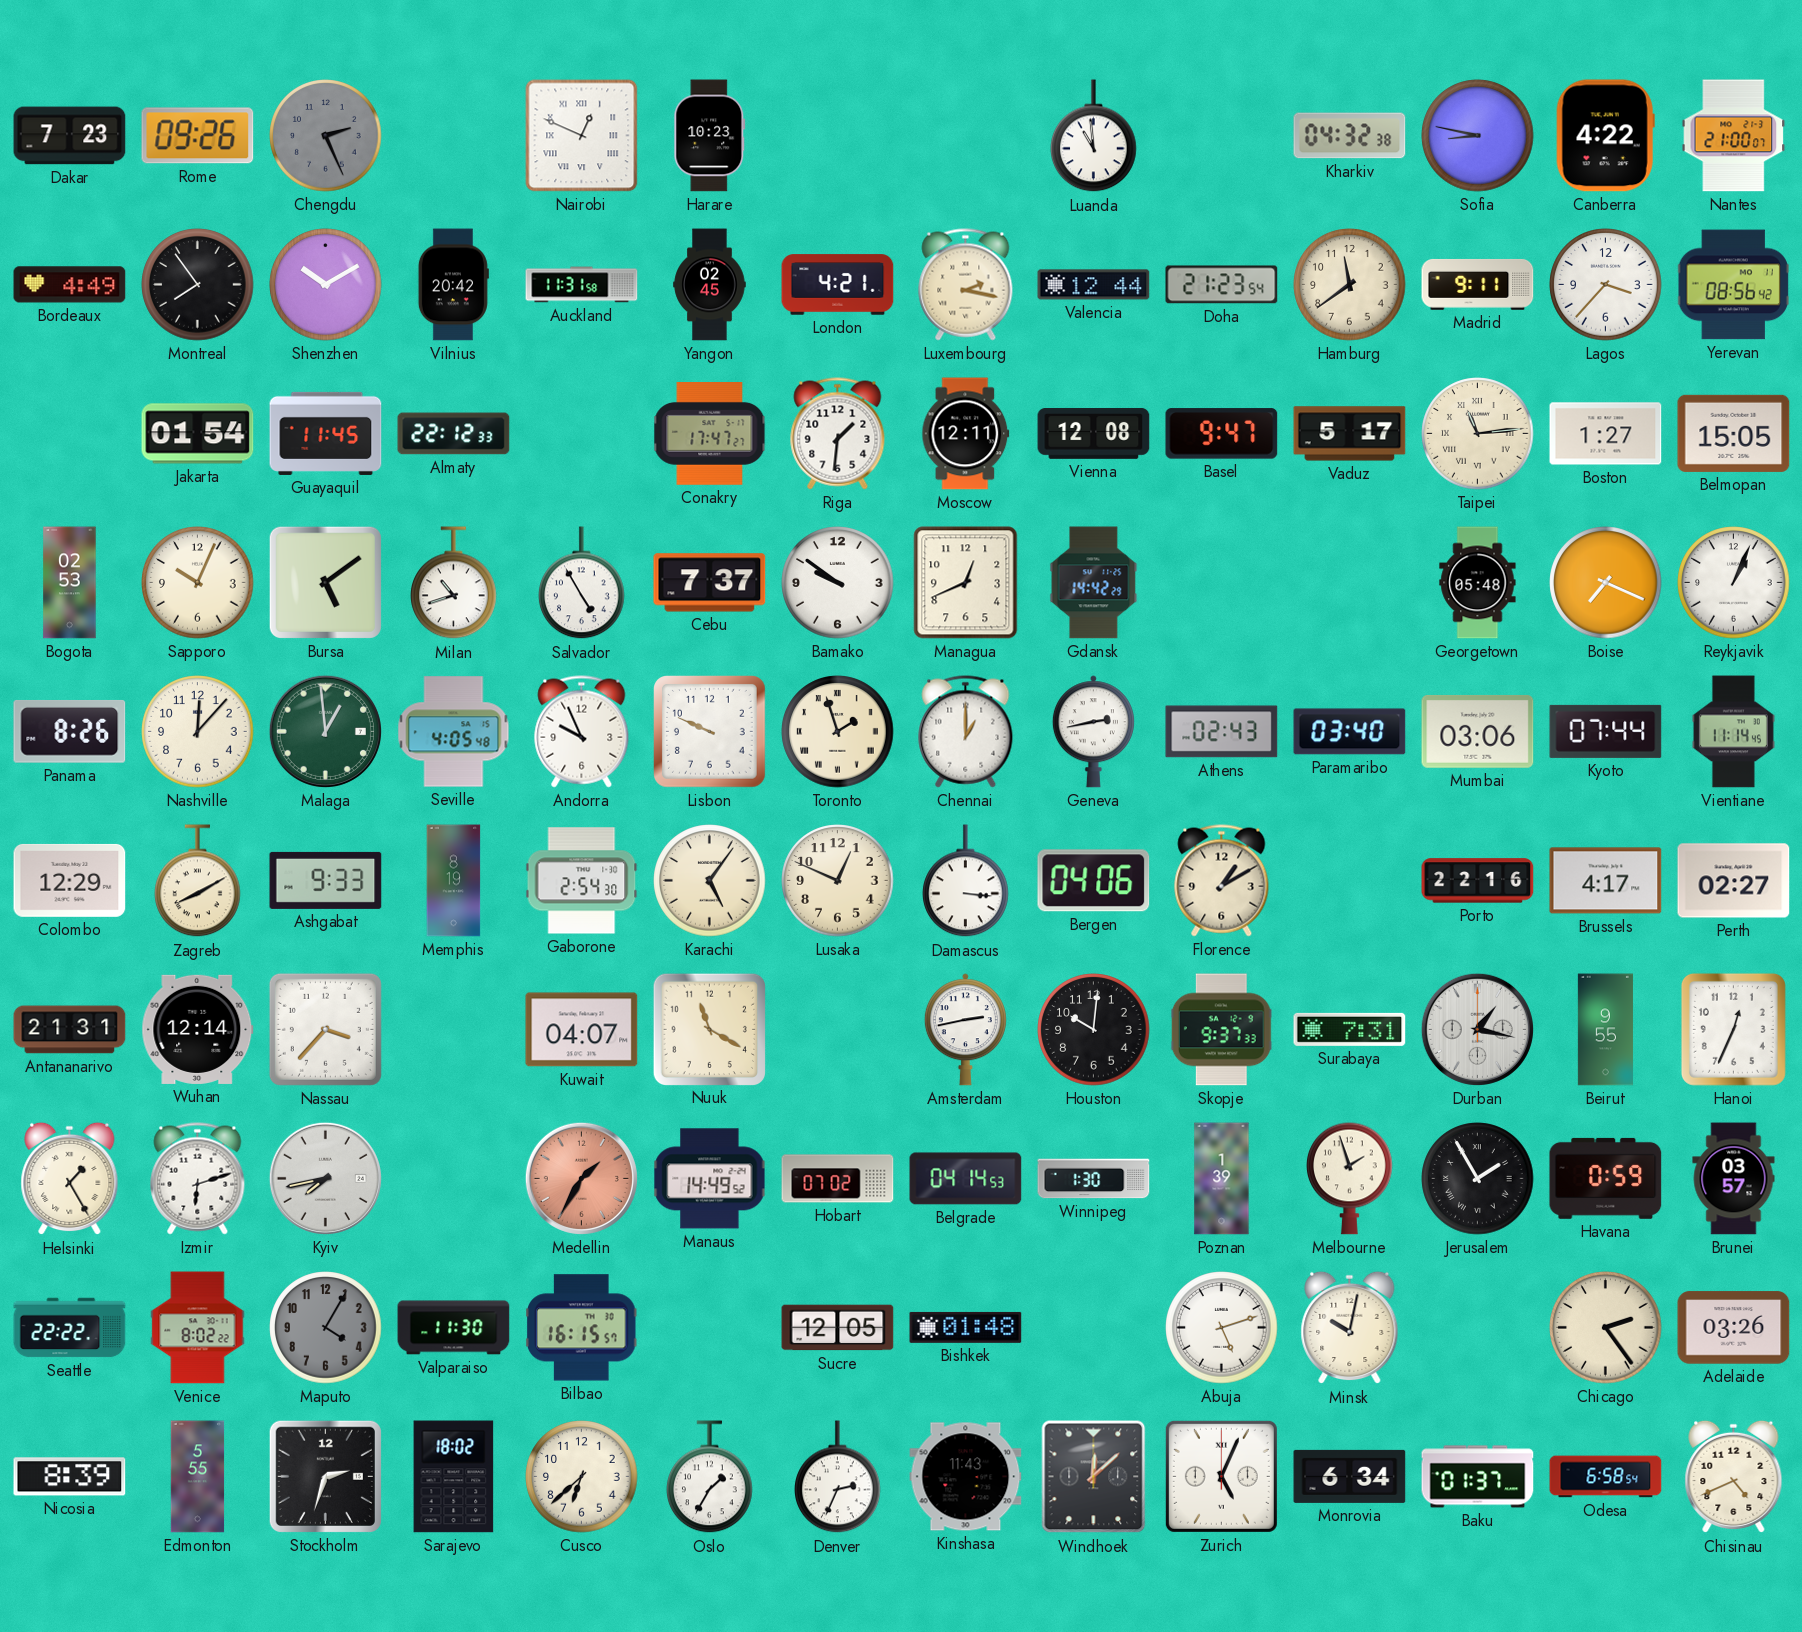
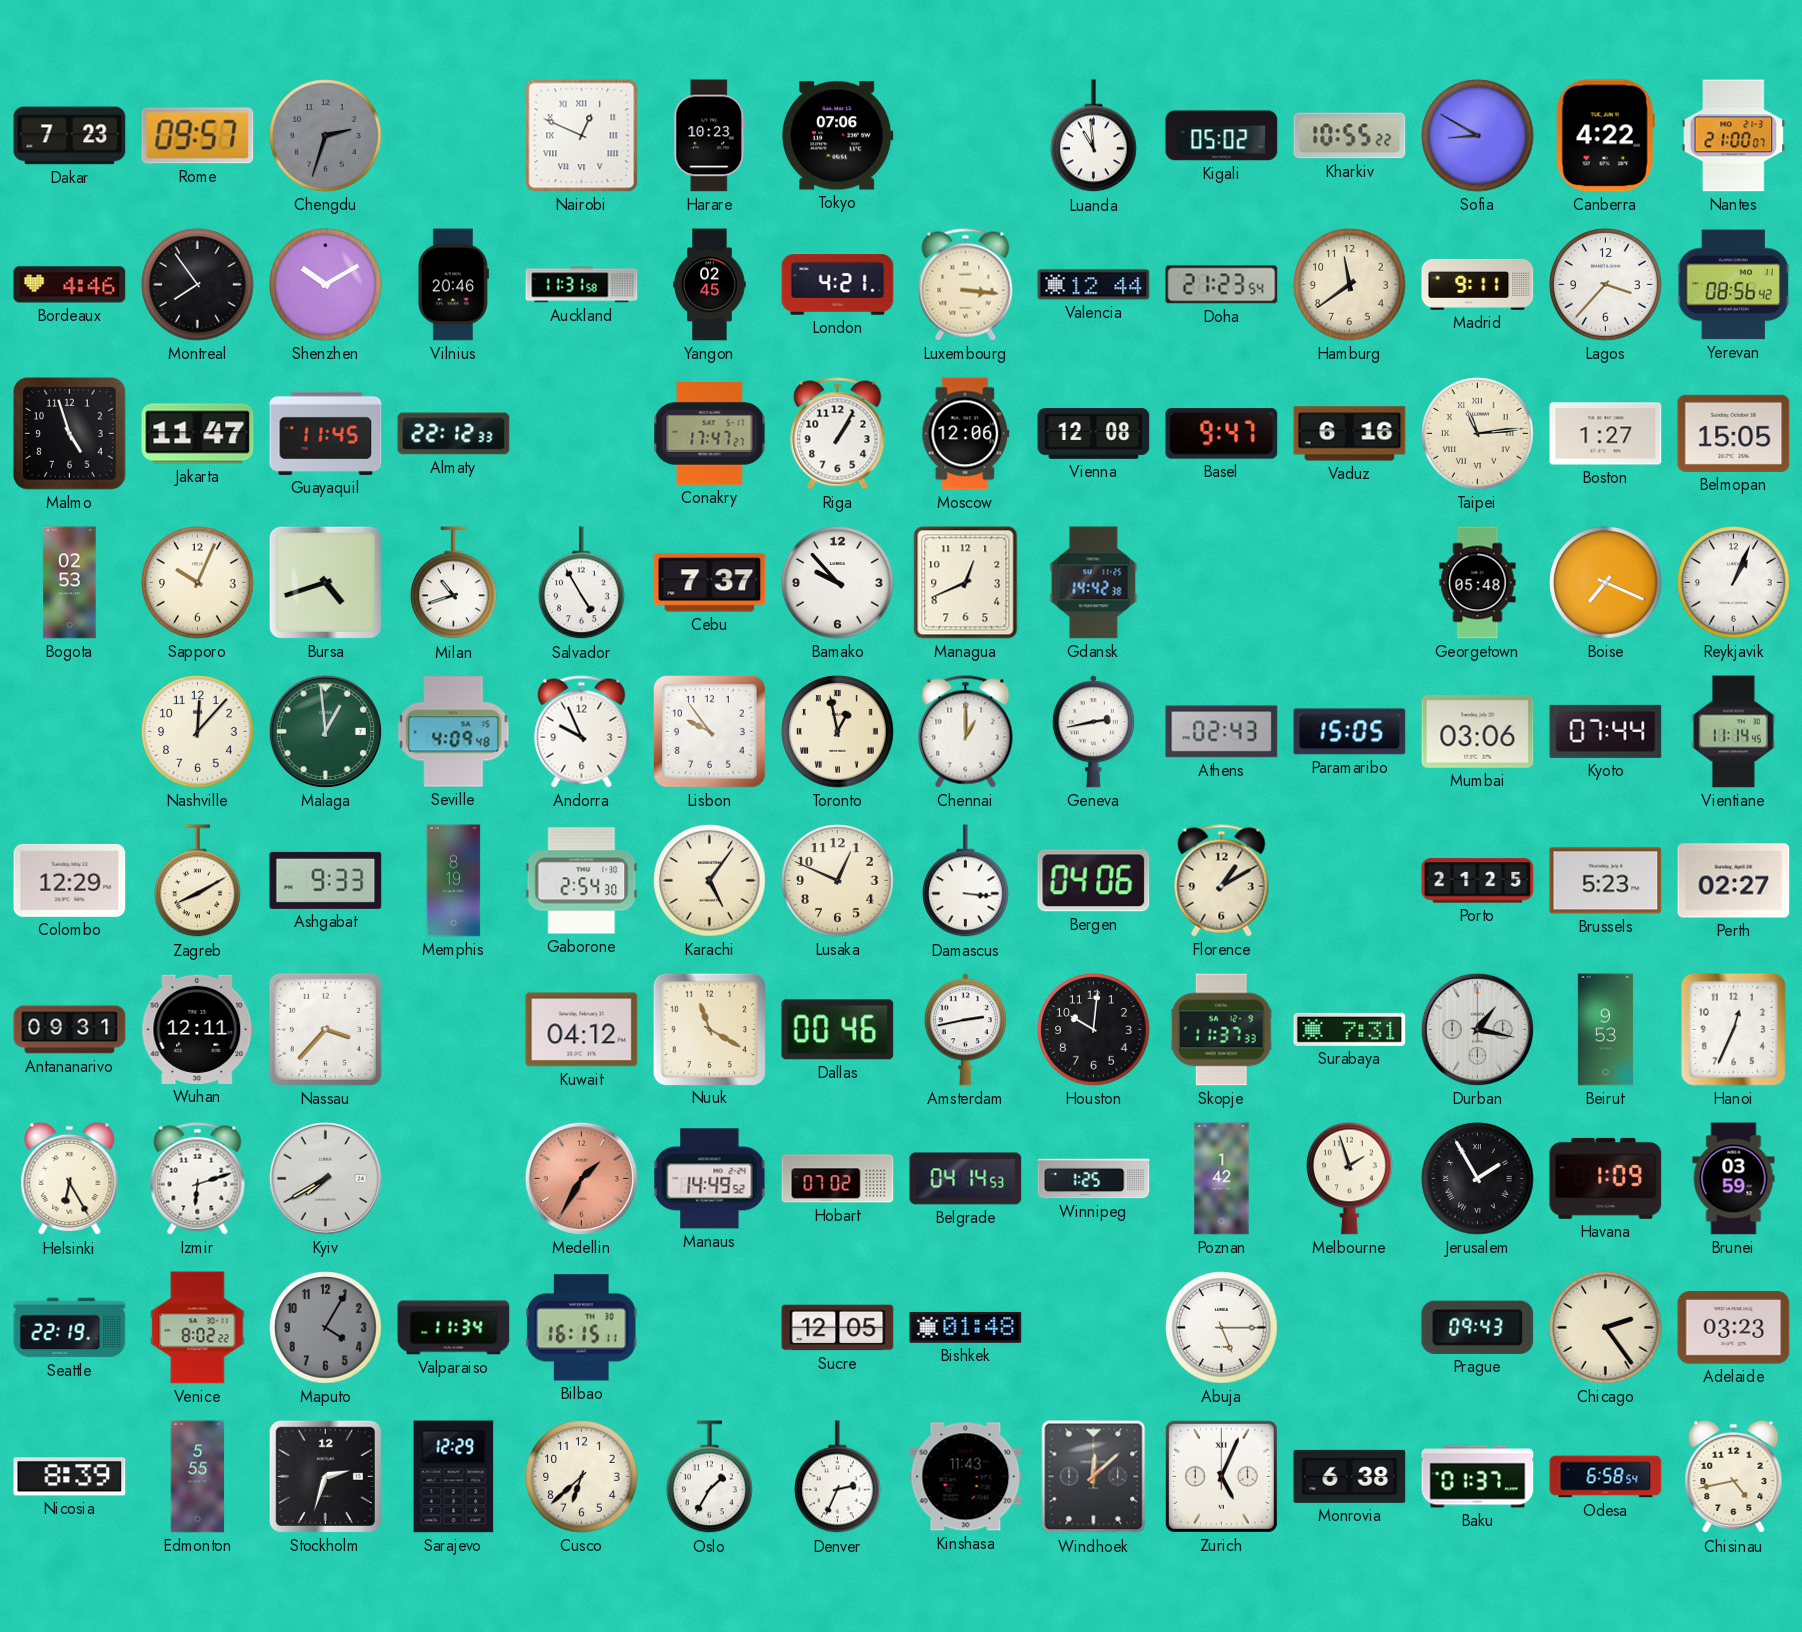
Rome: 09:26 -> 09:57
Chengdu: 2:26 -> 2:33
Tokyo: none -> 07:06
Kigali: none -> 05:02
Kharkiv: 04:32 -> 10:55
Sofia: 8:47 -> 8:50
Bordeaux: 4:49 -> 4:46
Vilnius: 20:42 -> 20:46
Luxembourg: 2:17 -> 3:16
Malmo: none -> 4:57
Jakarta: 01:54 -> 11:47
Riga: 1:31 -> 1:05
Moscow: 12:11 -> 12:06
Vaduz: 5:17 -> 6:16
Bursa: 5:09 -> 4:42
Bamako: 9:51 -> 9:53
Gdansk: 14:42:29 -> 14:42:38
Panama: 8:26 -> none
Seville: 4:05 -> 4:09
Lisbon: 9:49 -> 9:54
Toronto: 1:57 -> 12:58
Paramaribo: 03:40 -> 15:05
Porto: 22:16 -> 21:25
Brussels: 4:17 -> 5:23
Antananarivo: 21:31 -> 09:31
Wuhan: 12:14 -> 12:11
Kuwait: 04:07 -> 04:12
Dallas: none -> 00:46
Skopje: 9:37 -> 11:37
Beirut: 9:55 -> 9:53
Helsinki: 1:25 -> 6:25
Kyiv: 7:43 -> 7:40
Winnipeg: 1:30 -> 1:25
Poznan: 1:39 -> 1:42
Havana: 0:59 -> 1:09
Brunei: 03:57 -> 03:59
Seattle: 22:22 -> 22:19
Valparaiso: 11:30 -> 11:34
Bilbao: 16:15:57 -> 16:15:11
Abuja: 5:12 -> 5:15
Minsk: 10:02 -> none
Prague: none -> 09:43
Adelaide: 03:26 -> 03:23
Sarajevo: 18:02 -> 12:29
Monrovia: 6:34 -> 6:38
Chisinau: 4:41 -> 4:43
